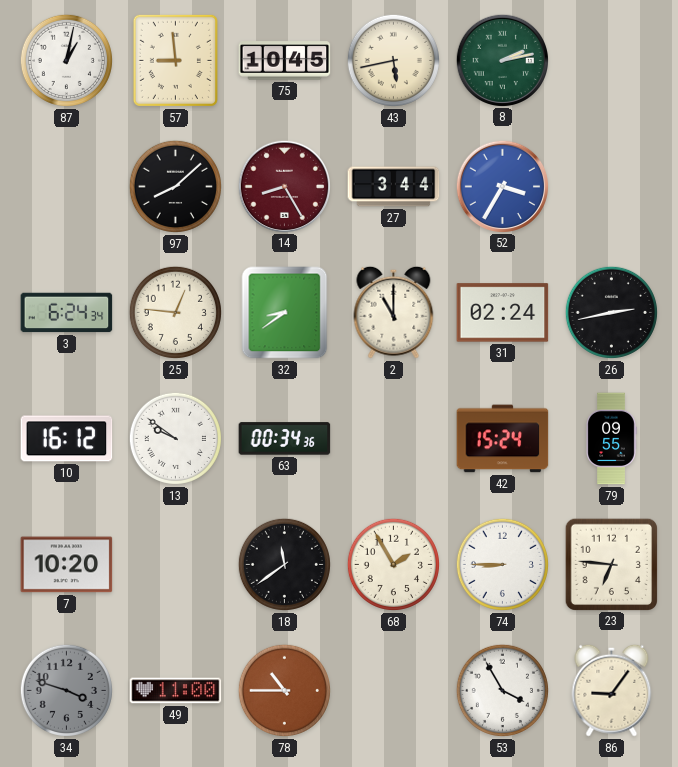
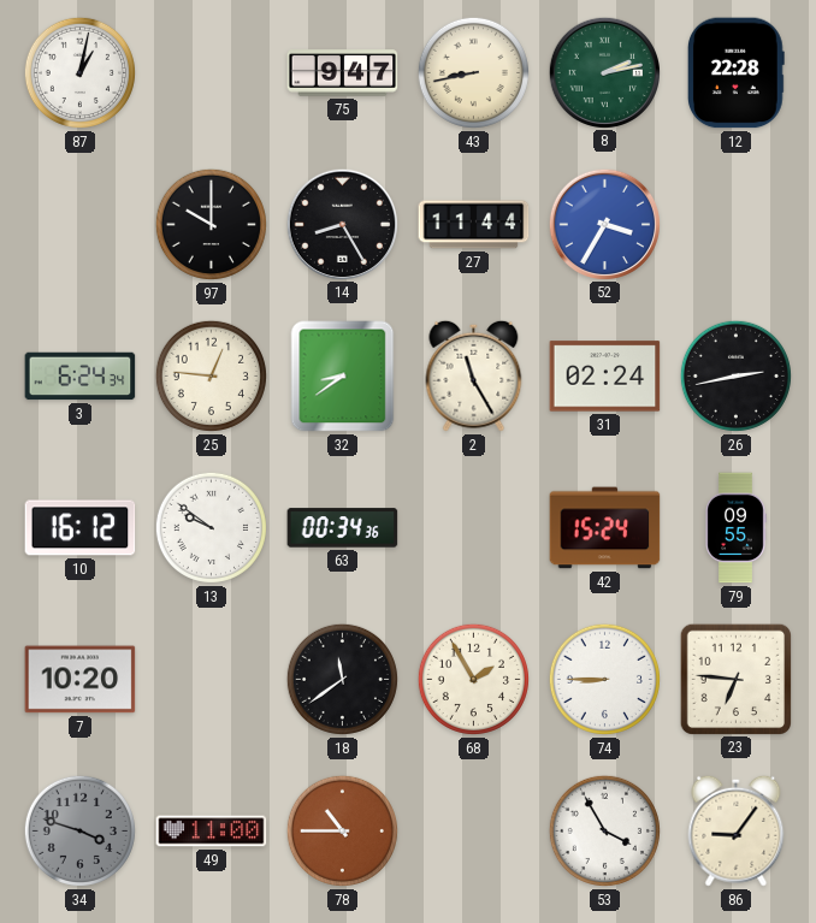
57: 8:59 -> none
75: 10:45 -> 9:47
43: 5:43 -> 8:43
12: none -> 22:28
97: 8:08 -> 10:00
14 dial: burgundy -> black
27: 3:44 -> 11:44
2: 11:00 -> 11:25
